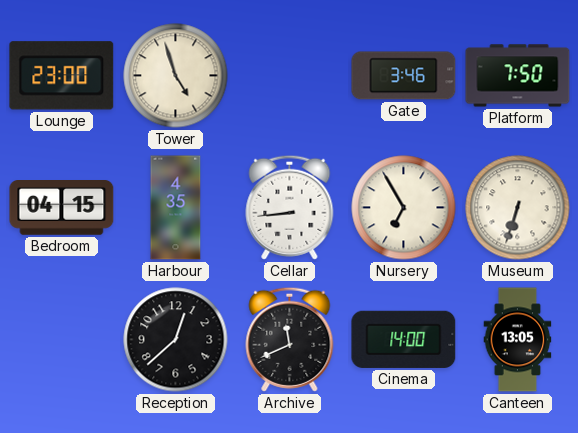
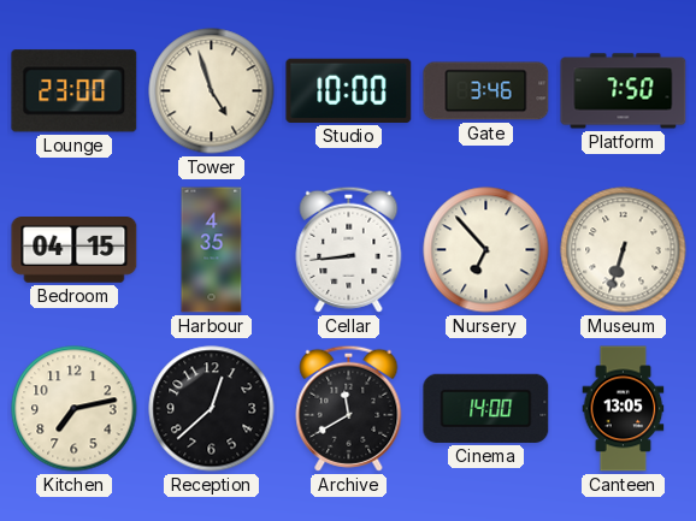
Studio: none -> 10:00
Nursery: 6:55 -> 6:53
Kitchen: none -> 7:13
Archive: 11:41 -> 11:40
